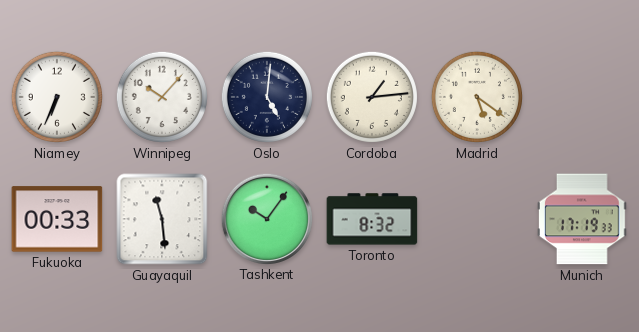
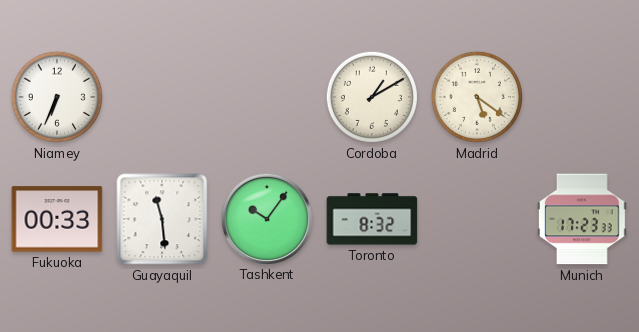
Winnipeg: 10:07 -> none
Oslo: 5:01 -> none
Cordoba: 1:14 -> 1:10
Munich: 17:19 -> 17:23
